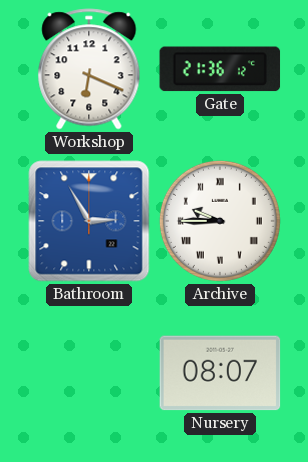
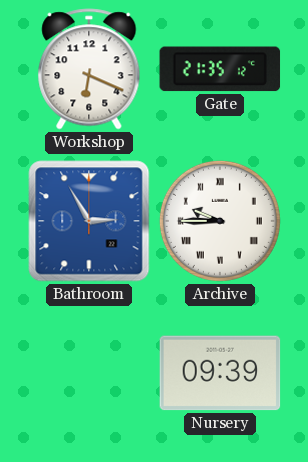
Gate: 21:36 -> 21:35
Nursery: 08:07 -> 09:39
